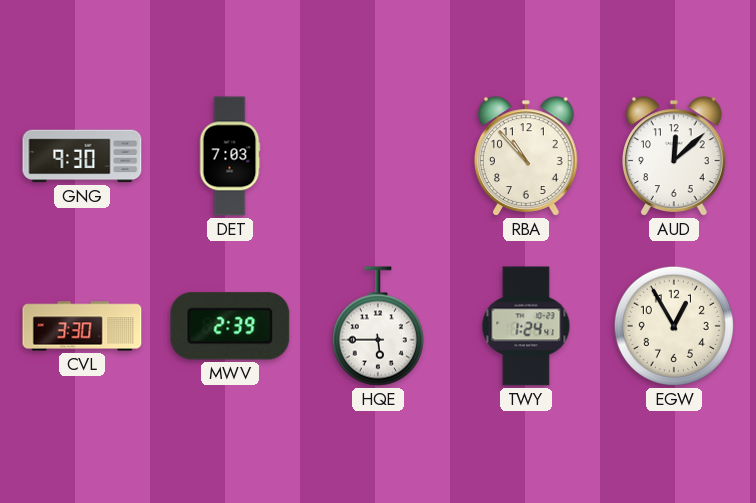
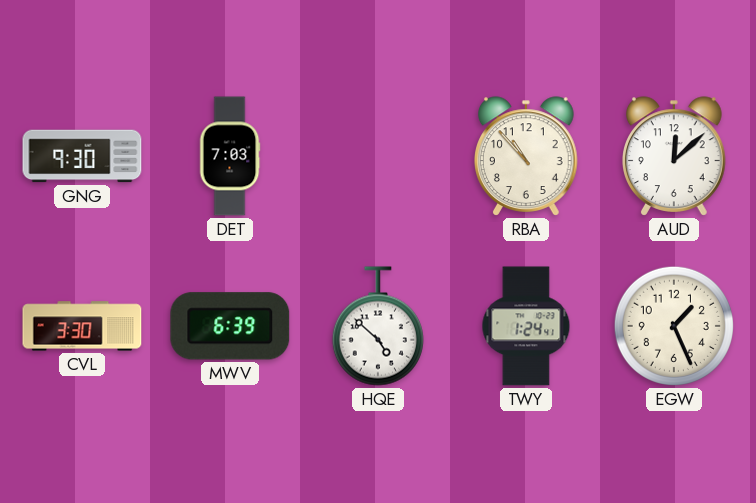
MWV: 2:39 -> 6:39
HQE: 5:45 -> 4:52
EGW: 12:55 -> 1:26
